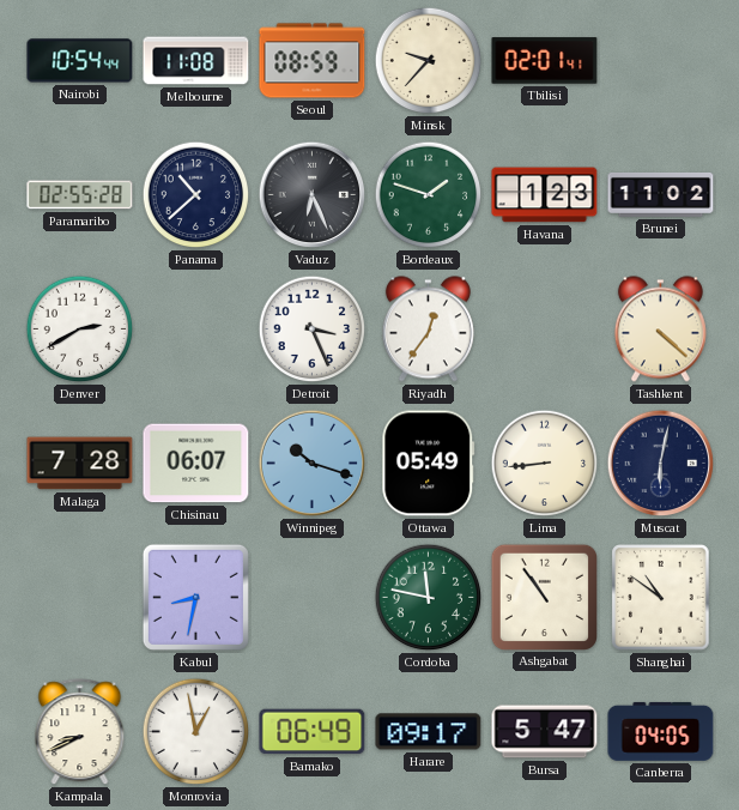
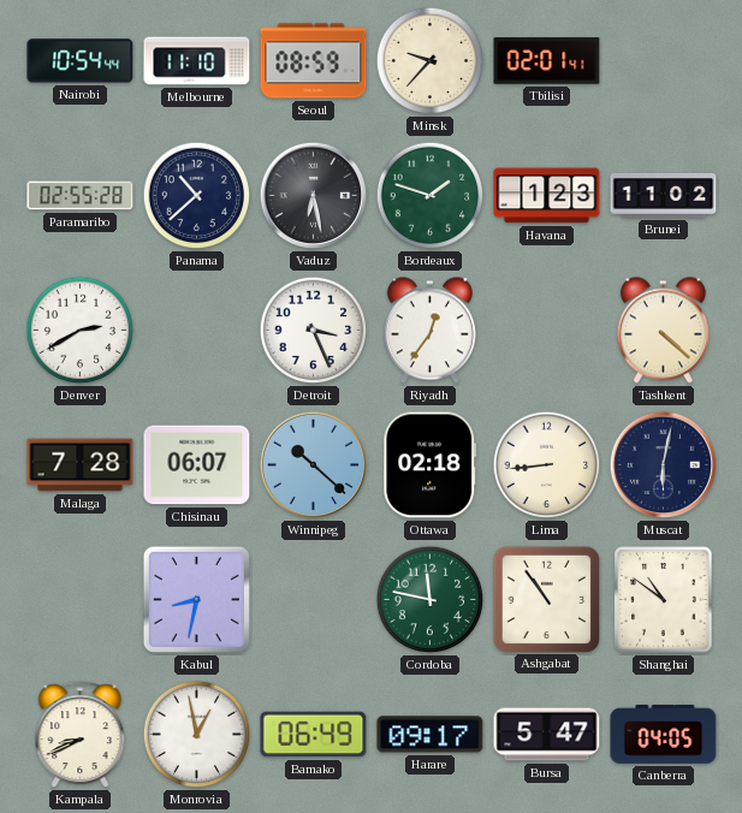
Melbourne: 11:08 -> 11:10
Vaduz: 6:26 -> 6:28
Winnipeg: 10:18 -> 10:22
Ottawa: 05:49 -> 02:18
